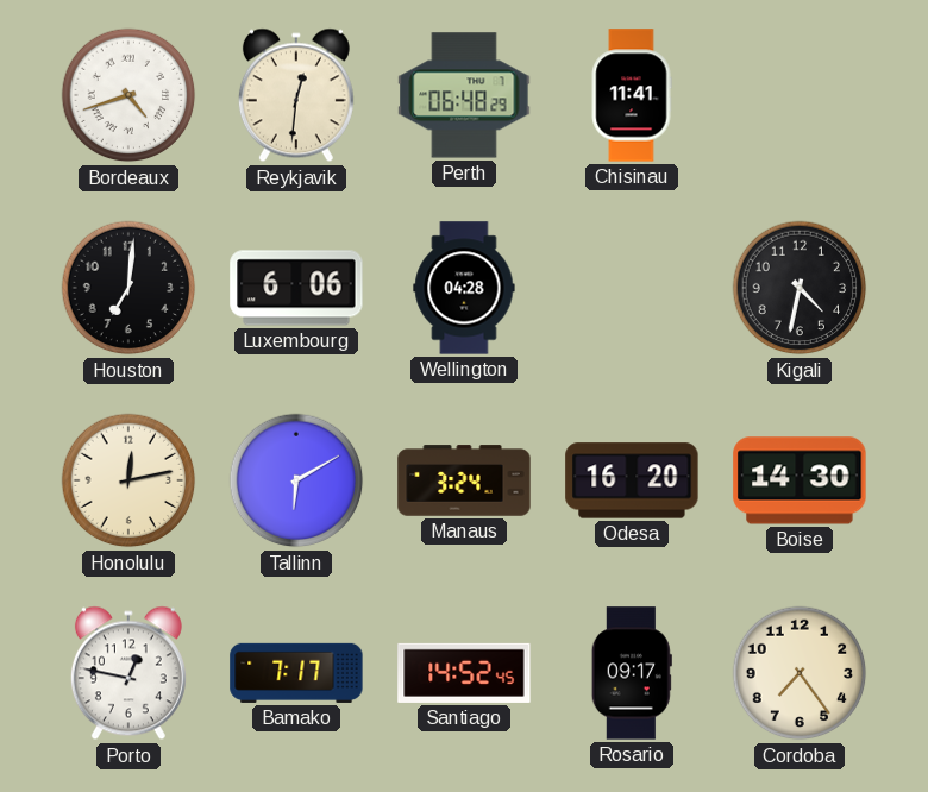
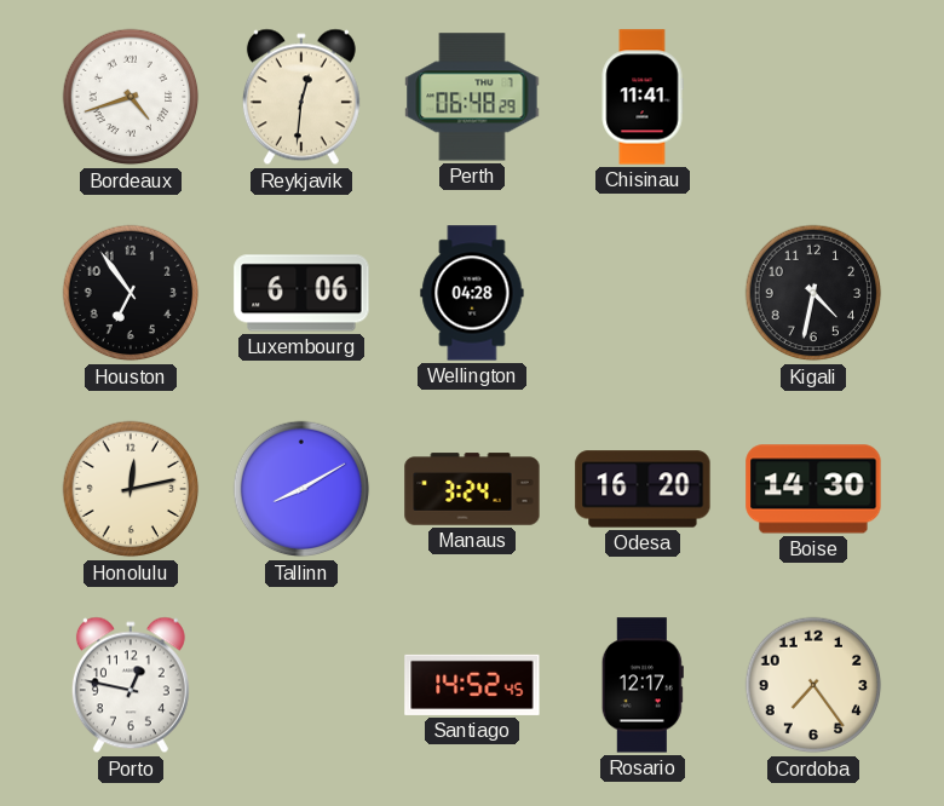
Houston: 7:01 -> 6:54
Tallinn: 6:10 -> 8:10
Bamako: 7:17 -> none
Rosario: 09:17 -> 12:17
